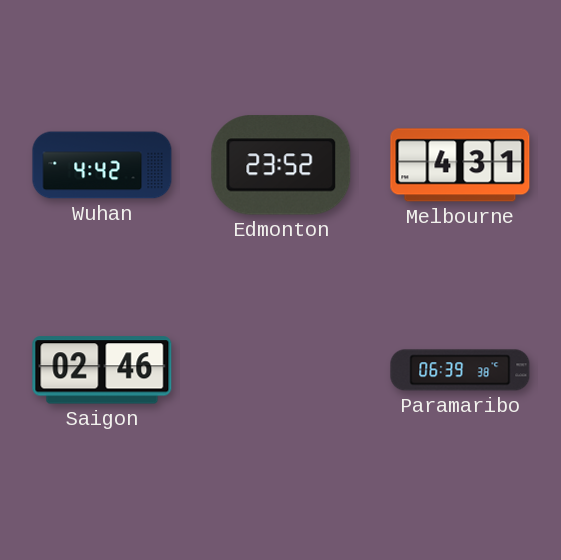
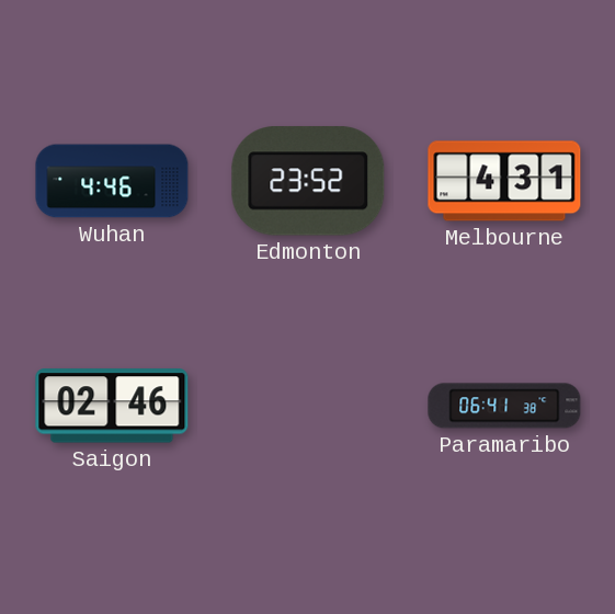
Wuhan: 4:42 -> 4:46
Paramaribo: 06:39 -> 06:41
